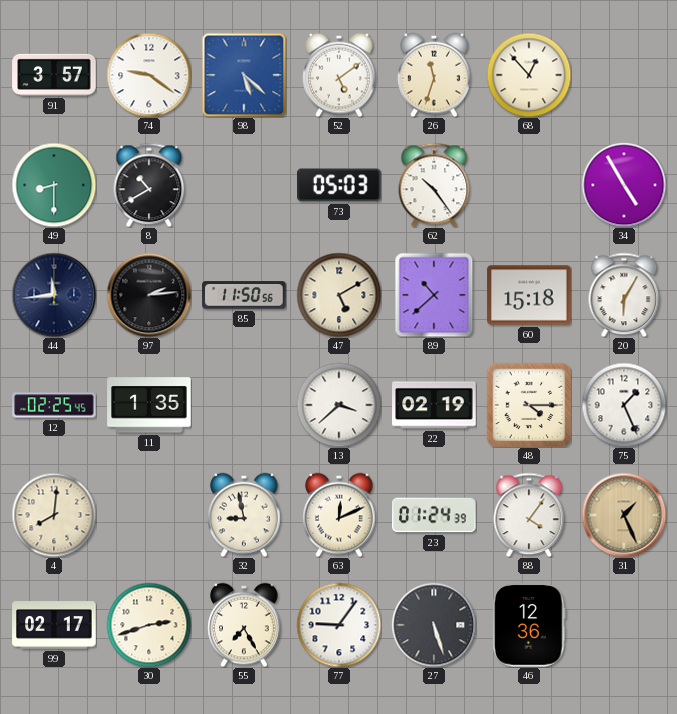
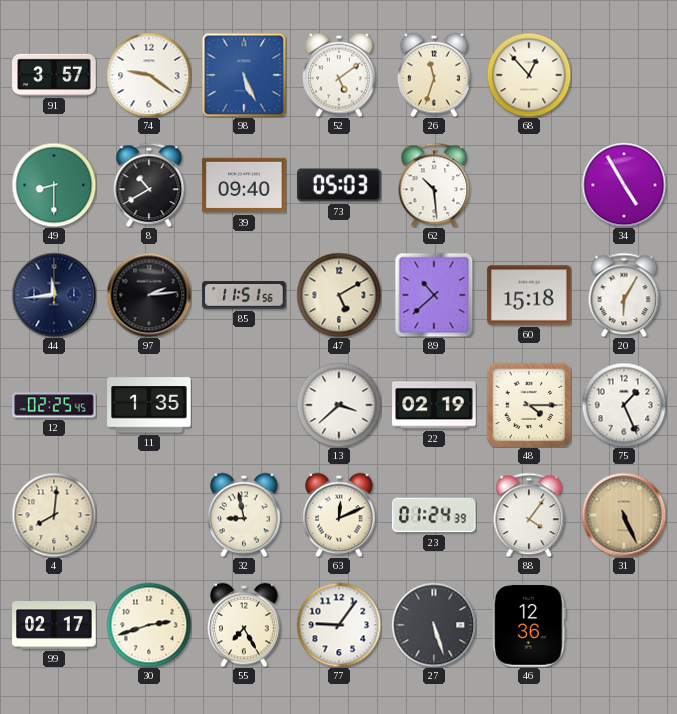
98: 5:22 -> 5:26
39: none -> 09:40
62: 10:24 -> 10:29
85: 11:50 -> 11:51
31: 1:26 -> 5:26
